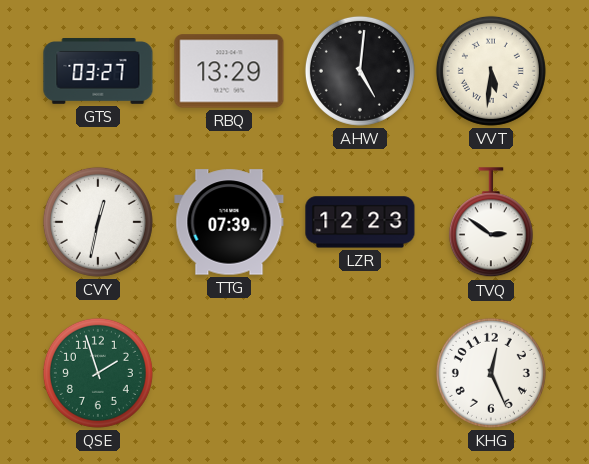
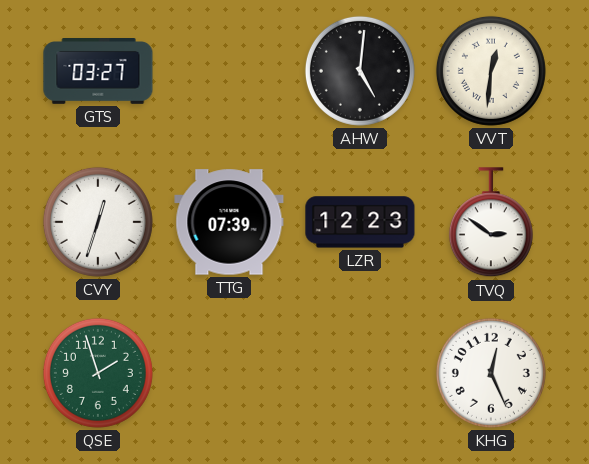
RBQ: 13:29 -> none
VVT: 5:31 -> 12:31
CVY: 12:32 -> 12:33
